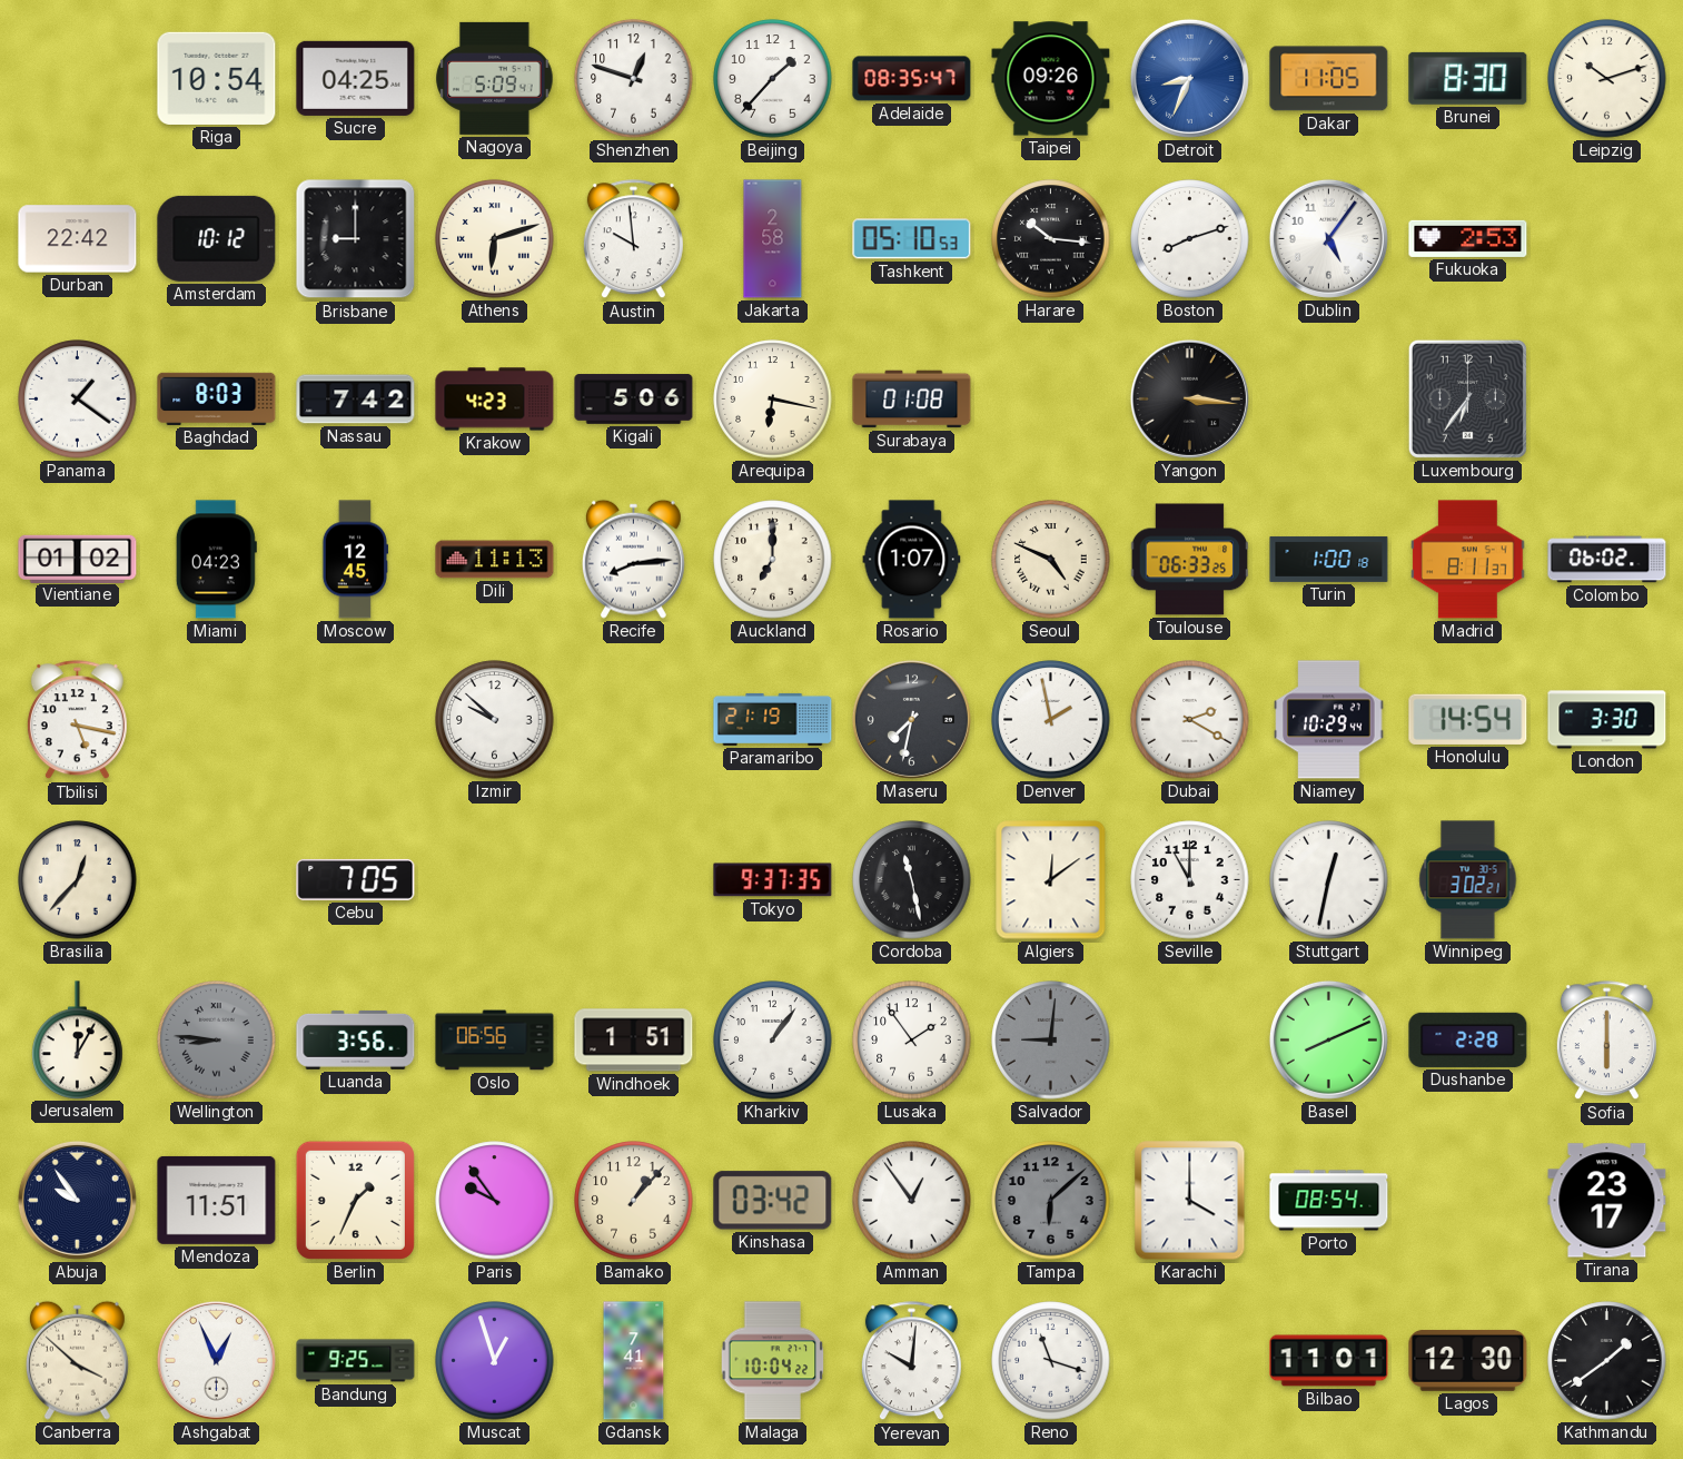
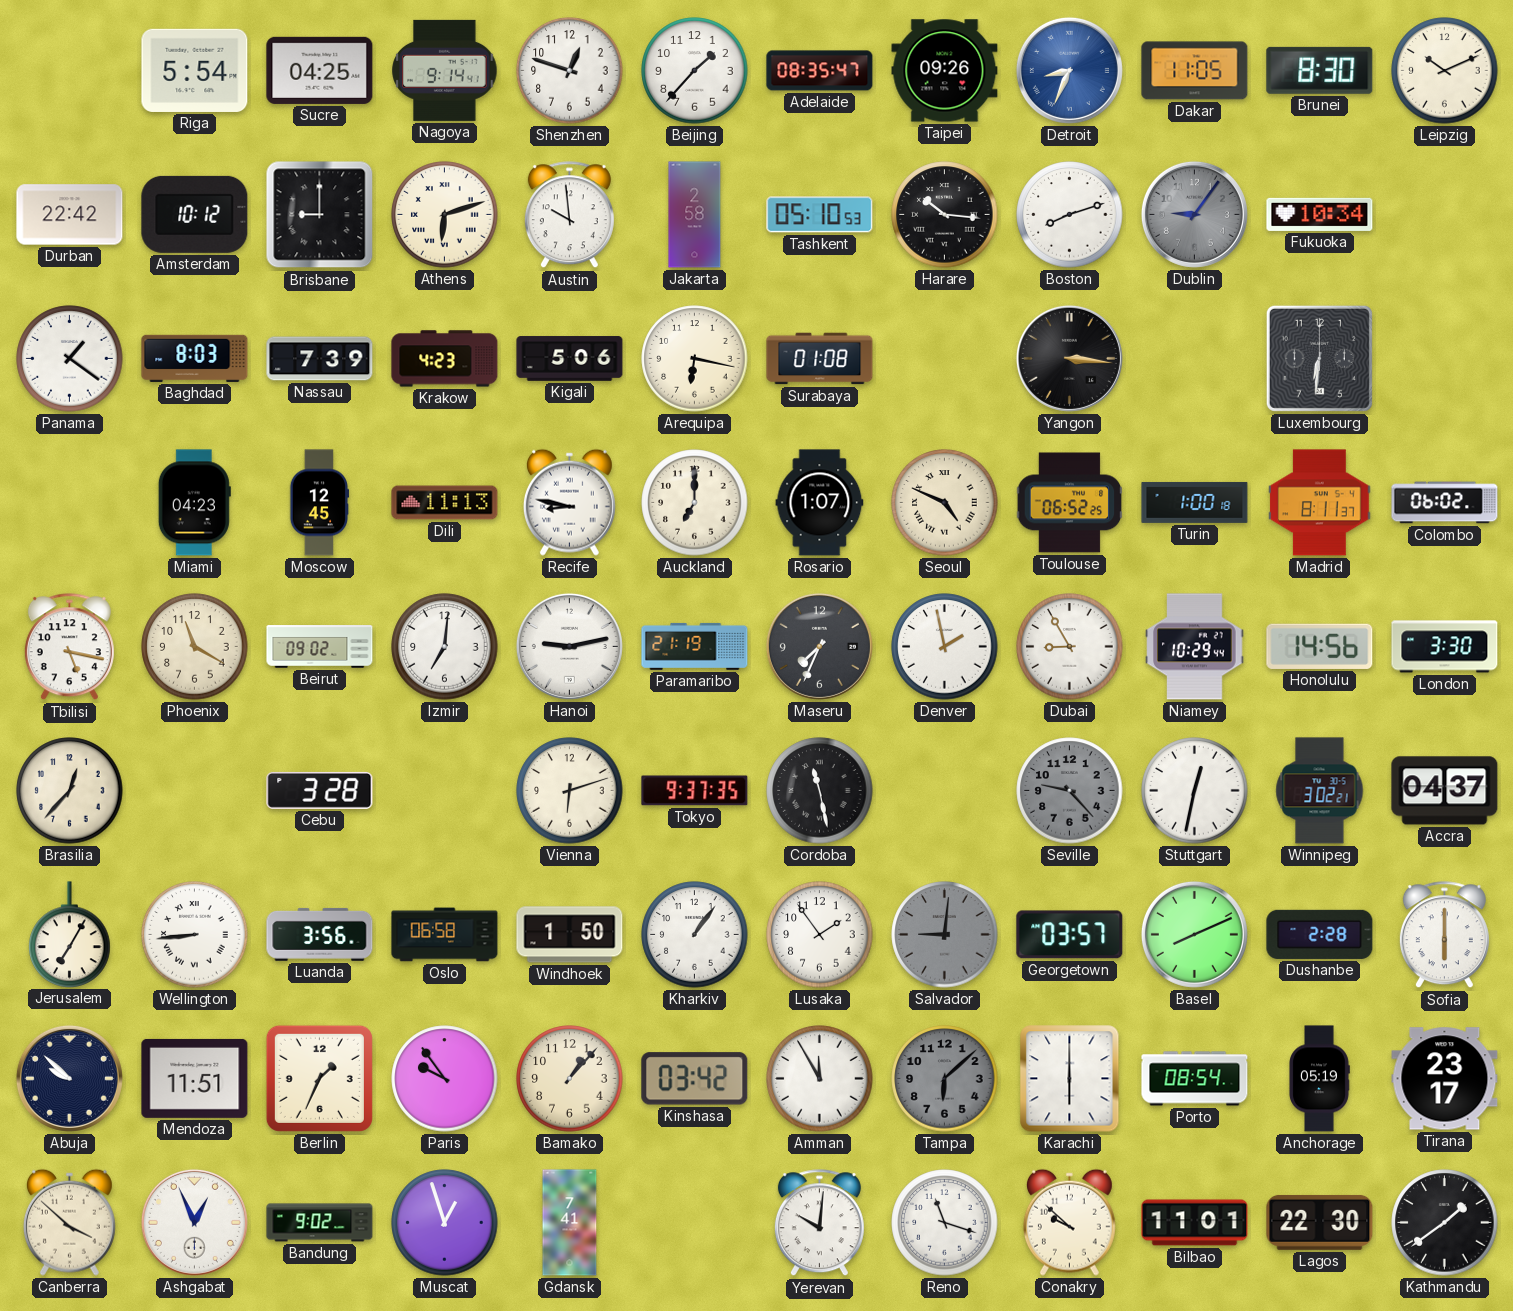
Riga: 10:54 -> 5:54
Nagoya: 5:09 -> 9:14
Leipzig: 10:12 -> 10:11
Dublin: 5:06 -> 9:06
Dublin dial: white -> grey
Fukuoka: 2:53 -> 10:34
Nassau: 7:42 -> 7:39
Luxembourg: 6:36 -> 6:31
Vientiane: 01:02 -> none
Recife: 8:14 -> 8:47
Toulouse: 06:33 -> 06:52
Phoenix: none -> 11:20
Beirut: none -> 09:02
Izmir: 9:52 -> 7:01
Hanoi: none -> 9:13
Maseru: 7:32 -> 7:34
Dubai: 2:20 -> 8:55
Honolulu: 14:54 -> 14:56
Cebu: 7:05 -> 3:28
Vienna: none -> 6:12
Algiers: 12:09 -> none
Seville: 11:00 -> 9:23
Seville dial: white -> grey
Accra: none -> 04:37
Jerusalem: 12:05 -> 7:05
Wellington: 8:46 -> 8:44
Wellington dial: grey -> white
Oslo: 06:56 -> 06:58
Windhoek: 1:51 -> 1:50
Georgetown: none -> 03:57
Abuja: 9:54 -> 9:52
Amman: 12:54 -> 11:55
Karachi: 4:00 -> 6:00
Anchorage: none -> 05:19
Bandung: 9:25 -> 9:02
Malaga: 10:04 -> none
Conakry: none -> 9:52
Lagos: 12:30 -> 22:30
